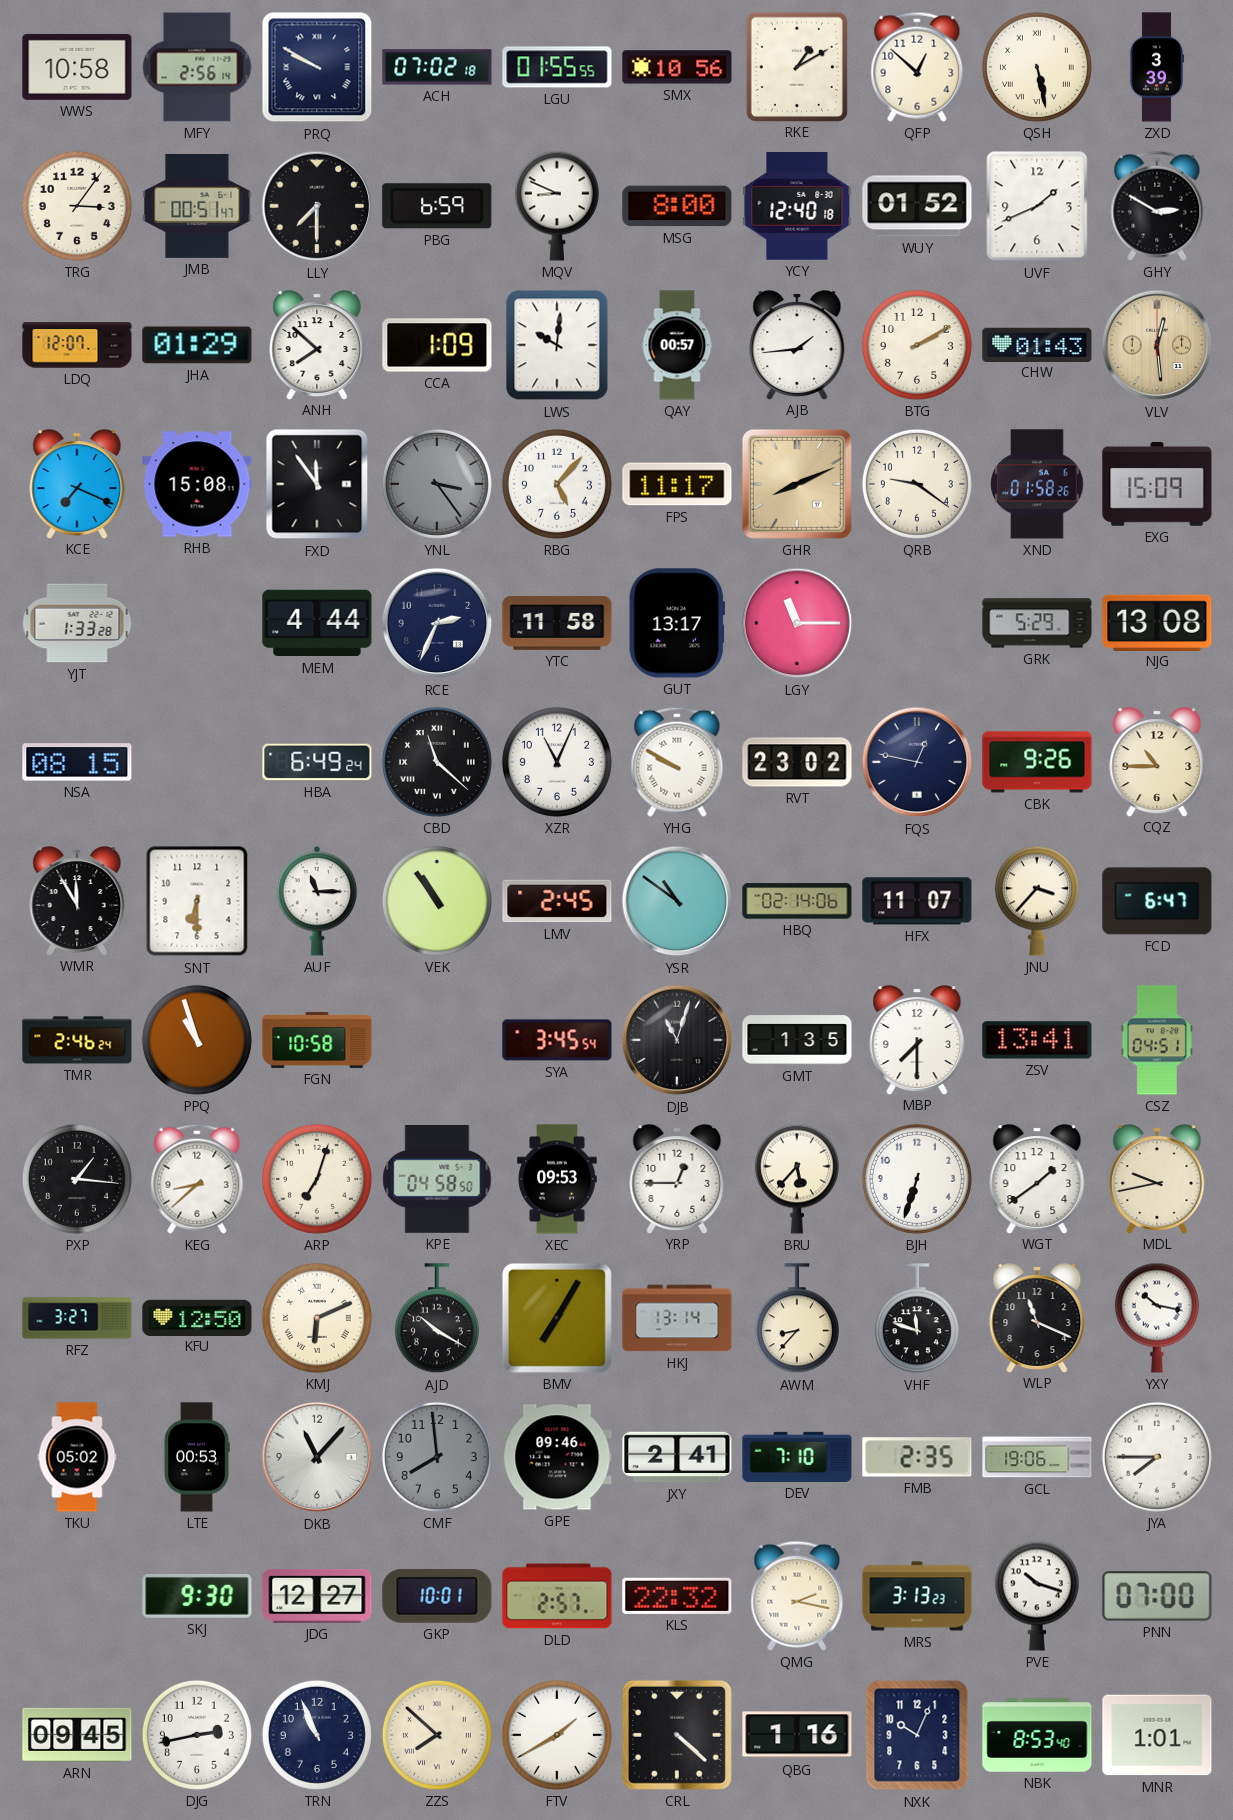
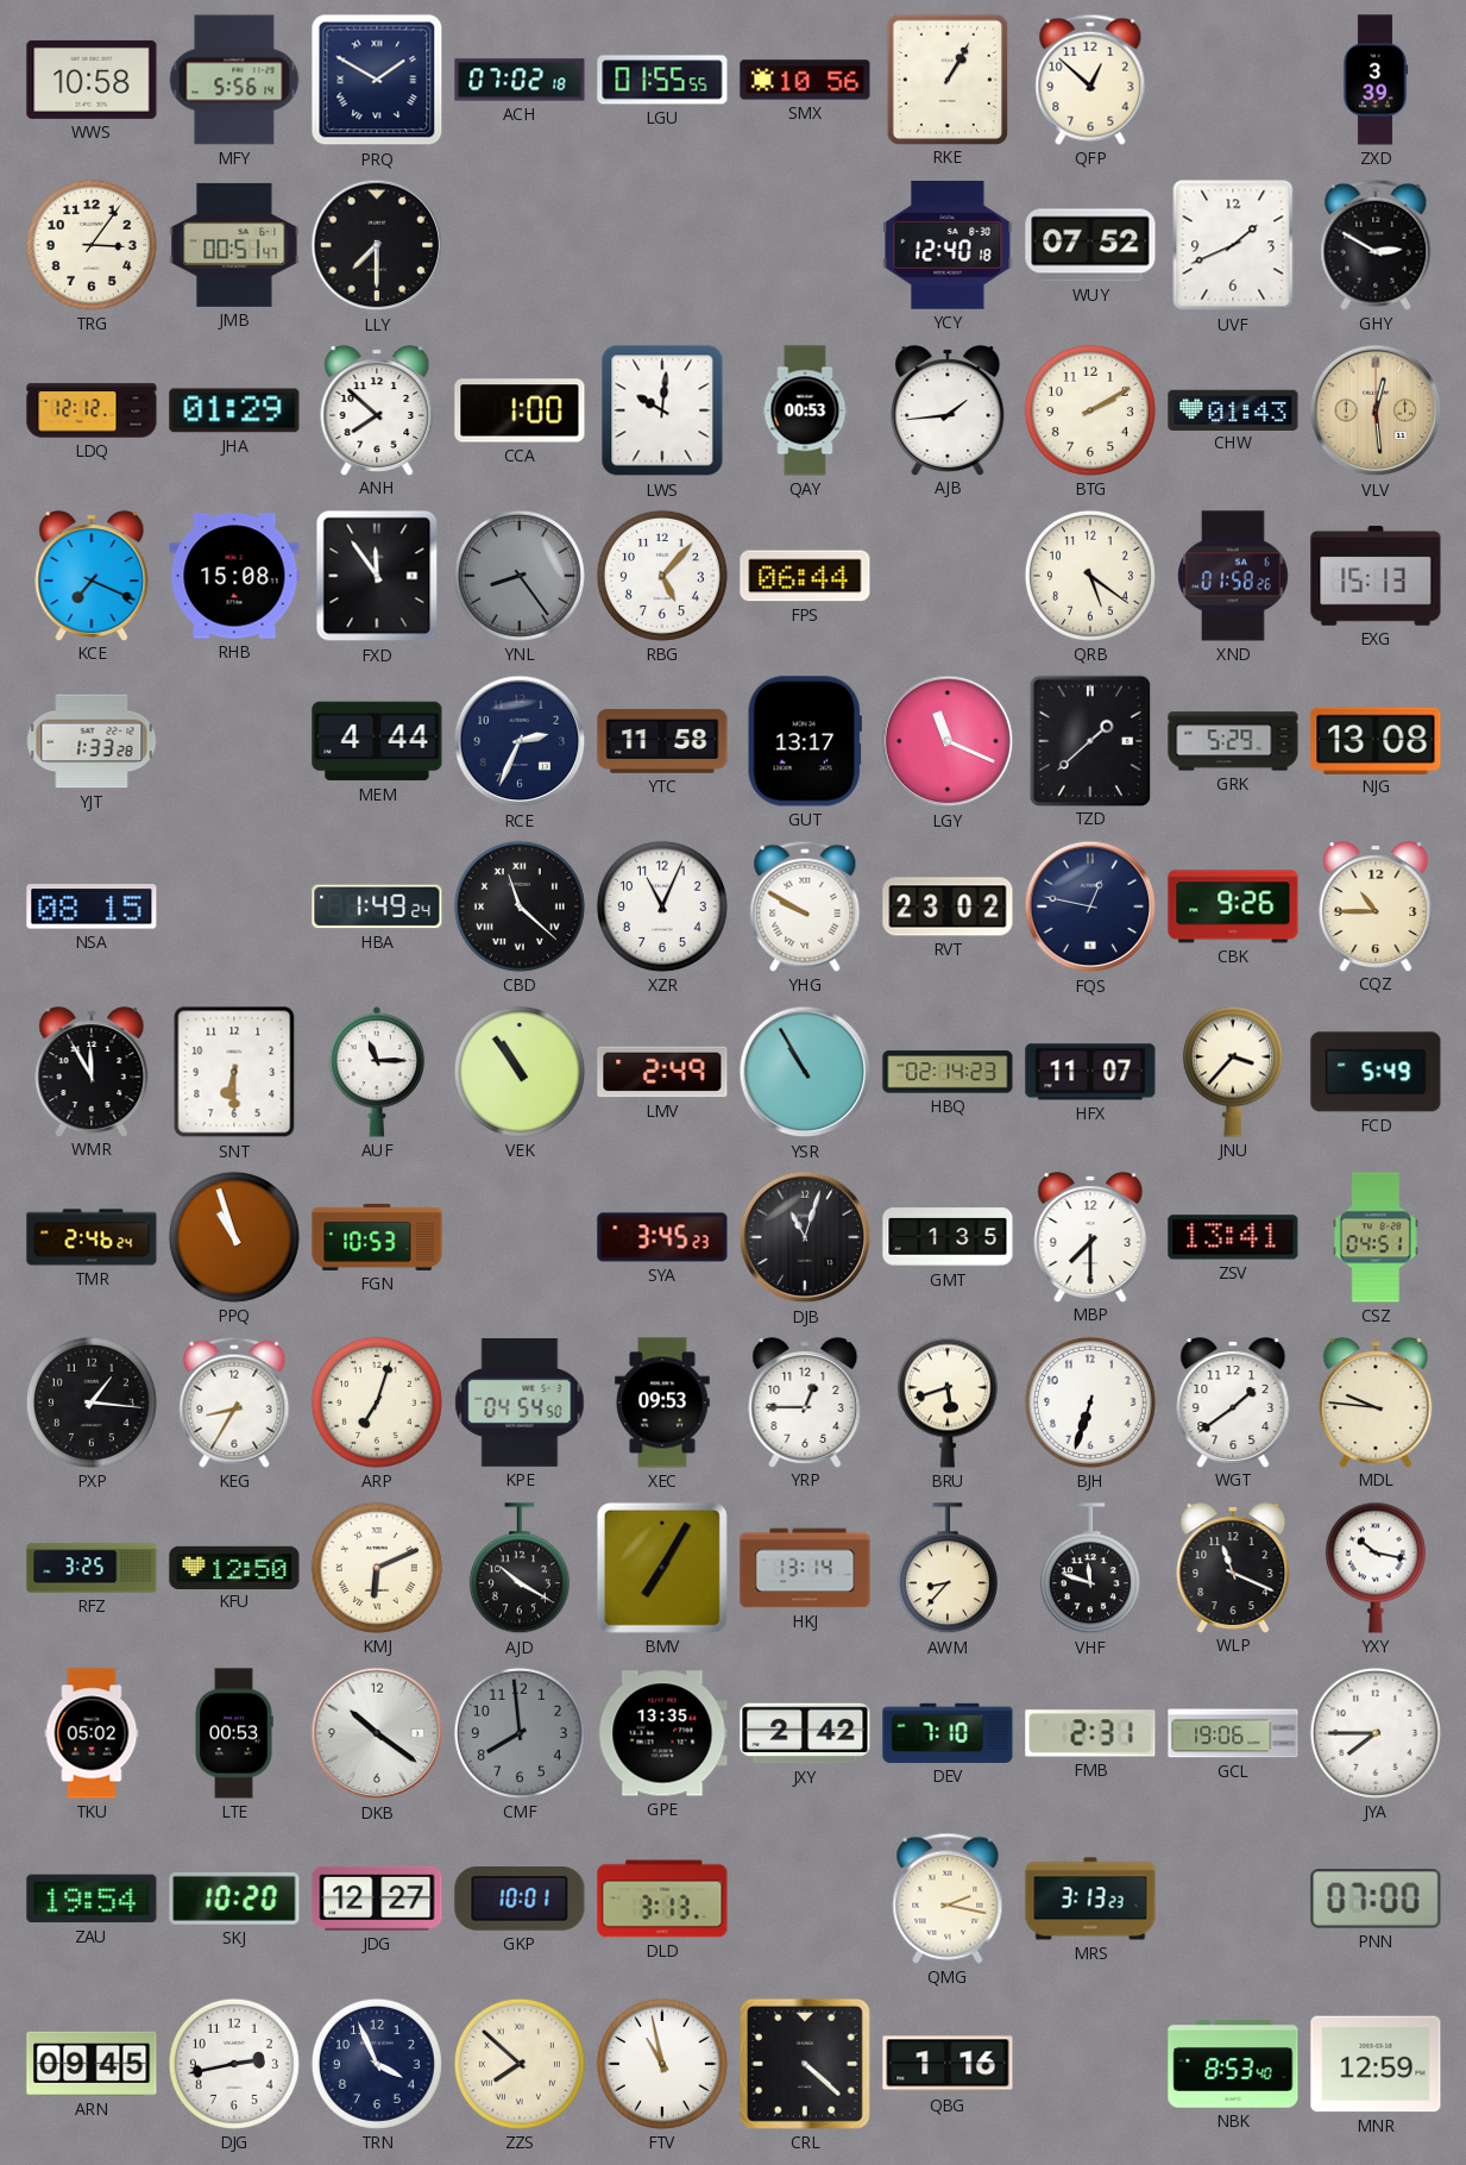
MFY: 2:56 -> 5:56
PRQ: 9:50 -> 1:50
RKE: 1:10 -> 1:05
QSH: 5:28 -> none
PBG: 6:59 -> none
MQV: 8:49 -> none
MSG: 8:00 -> none
WUY: 01:52 -> 07:52
LDQ: 12:07 -> 12:12
CCA: 1:09 -> 1:00
QAY: 00:57 -> 00:53
YNL: 3:24 -> 8:24
FPS: 11:17 -> 06:44
GHR: 8:11 -> none
QRB: 9:21 -> 5:21
EXG: 15:09 -> 15:13
LGY: 11:15 -> 11:19
TZD: none -> 1:38
HBA: 6:49 -> 1:49
LMV: 2:45 -> 2:49
YSR: 10:51 -> 10:55
HBQ: 02:14:06 -> 02:14:23
FCD: 6:47 -> 5:49
FGN: 10:58 -> 10:53
SYA: 3:45:54 -> 3:45:23
KEG: 8:38 -> 8:35
KPE: 04:58 -> 04:54
BRU: 5:37 -> 5:42
MDL: 9:43 -> 9:46
RFZ: 3:27 -> 3:25
DKB: 11:07 -> 10:21
GPE: 09:46 -> 13:35
JXY: 2:41 -> 2:42
FMB: 2:35 -> 2:31
ZAU: none -> 19:54
SKJ: 9:30 -> 10:20
DLD: 2:57 -> 3:13
KLS: 22:32 -> none
PVE: 10:18 -> none
TRN: 10:56 -> 3:56
FTV: 1:40 -> 10:58
NXK: 10:04 -> none
MNR: 1:01 -> 12:59
